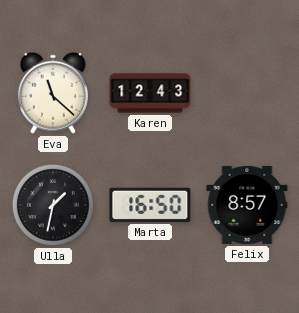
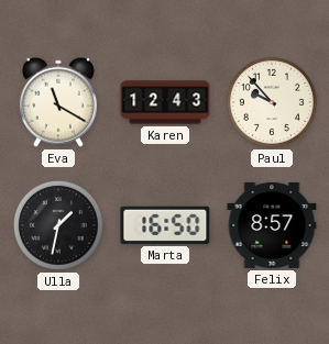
Eva: 11:22 -> 11:20
Paul: none -> 9:53
